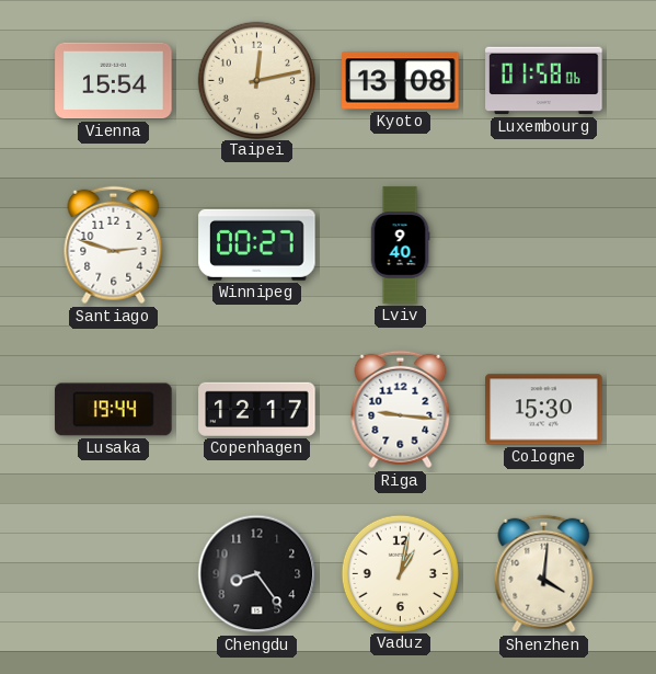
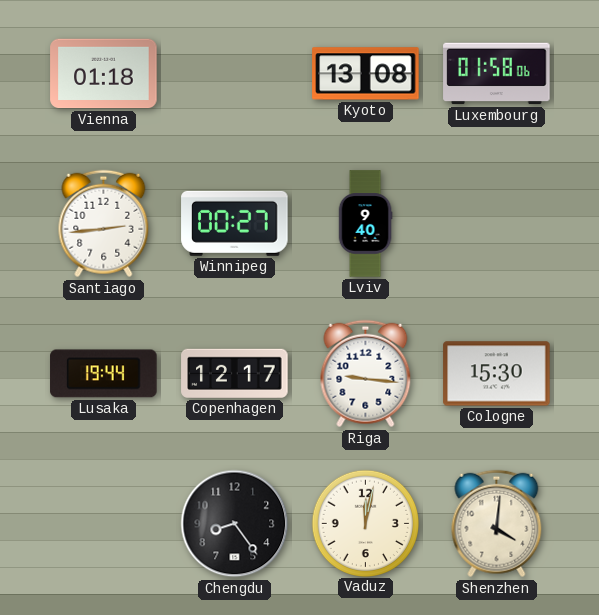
Vienna: 15:54 -> 01:18
Taipei: 12:13 -> none
Santiago: 2:48 -> 2:44
Vaduz: 1:02 -> 12:02
